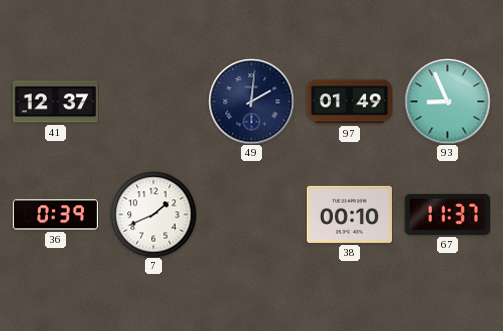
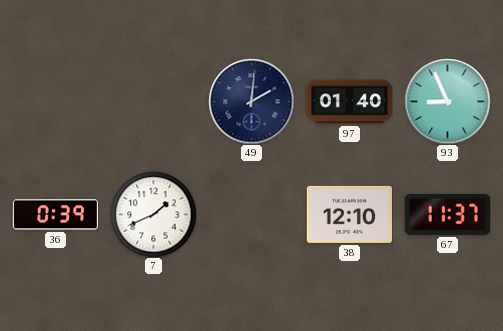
41: 12:37 -> none
97: 01:49 -> 01:40
38: 00:10 -> 12:10
